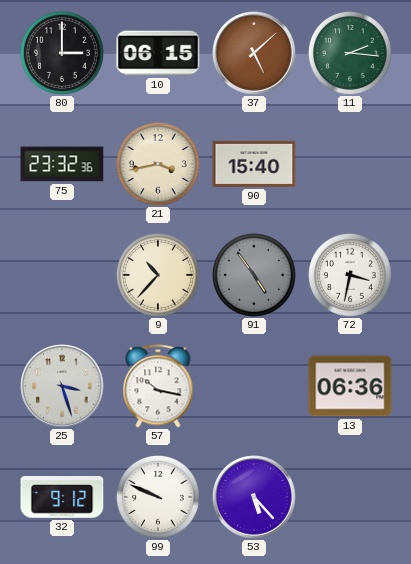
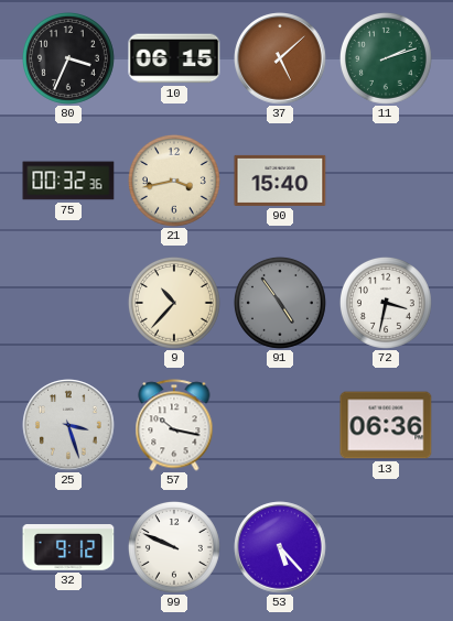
80: 3:00 -> 3:34
11: 2:16 -> 2:12
75: 23:32 -> 00:32
